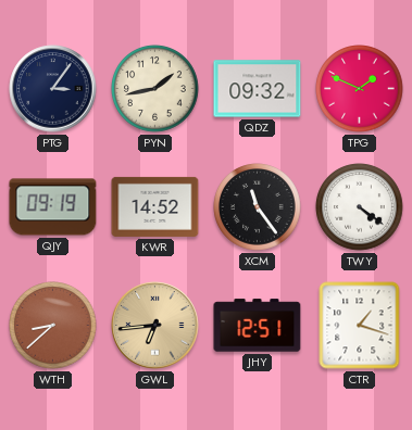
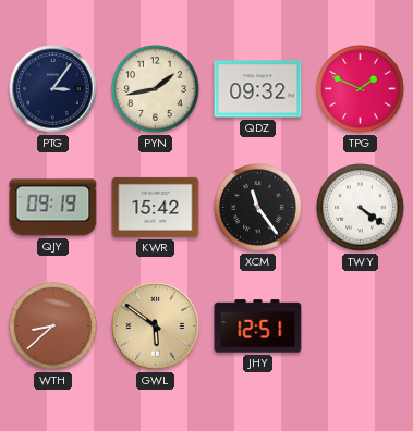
KWR: 14:52 -> 15:42
GWL: 6:44 -> 5:51
CTR: 1:18 -> none
